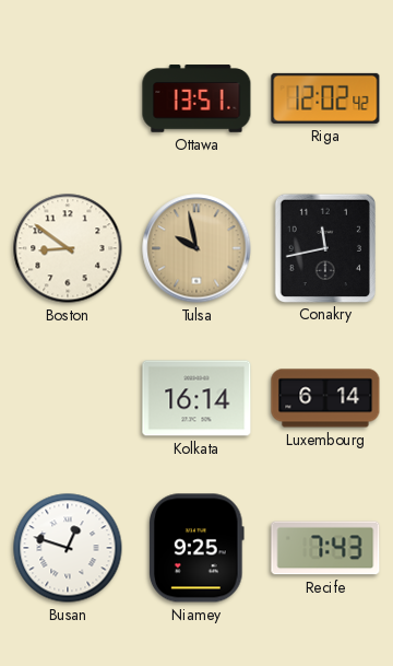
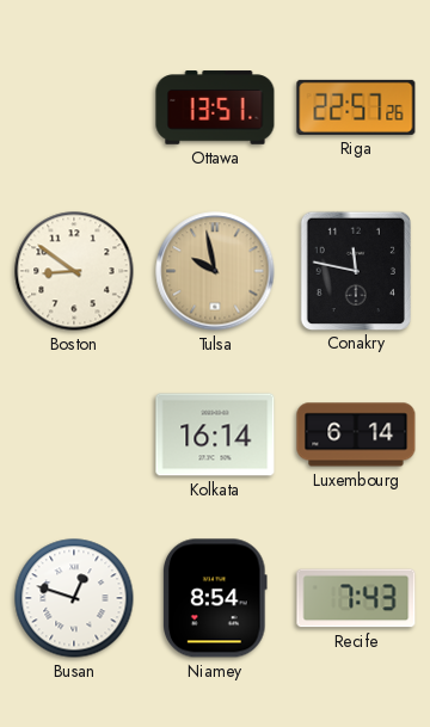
Riga: 12:02 -> 22:57
Conakry: 11:43 -> 11:47
Niamey: 9:25 -> 8:54
